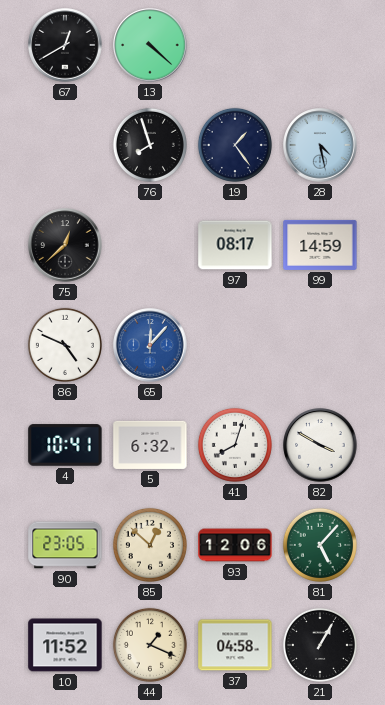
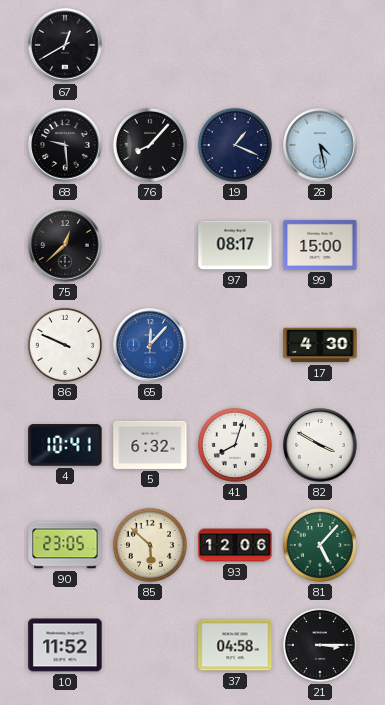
13: 4:22 -> none
68: none -> 9:29
76: 7:57 -> 8:07
19: 1:24 -> 1:19
99: 14:59 -> 15:00
86: 4:49 -> 9:49
17: none -> 4:30
85: 12:52 -> 5:52
44: 1:19 -> none
21: 1:05 -> 3:15
